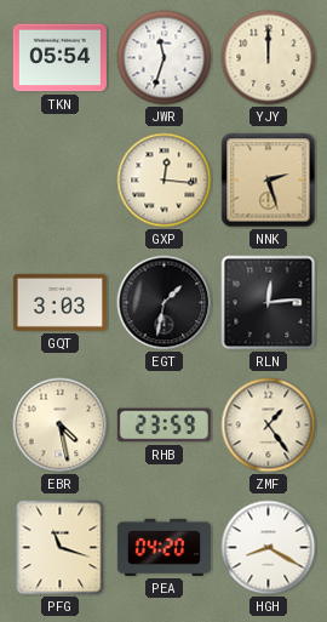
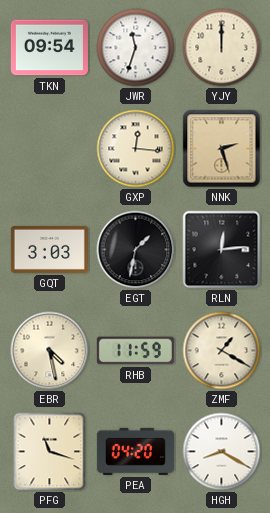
TKN: 05:54 -> 09:54
RHB: 23:59 -> 11:59
ZMF: 1:24 -> 1:20
